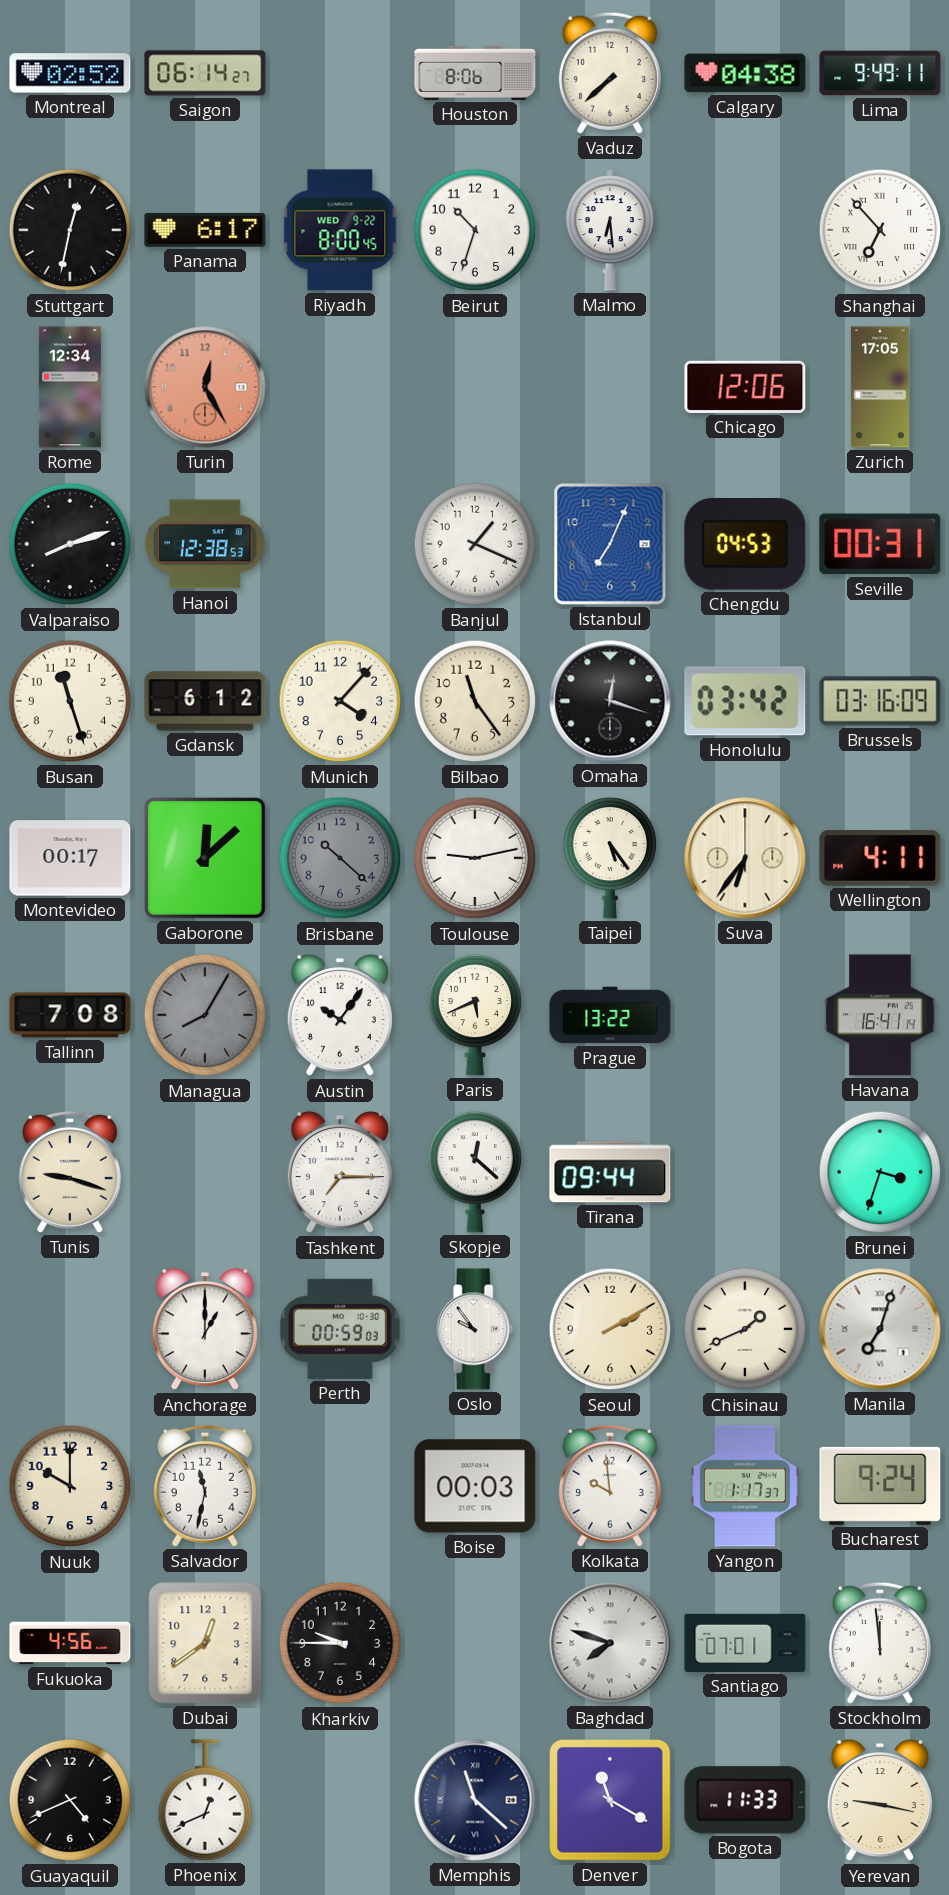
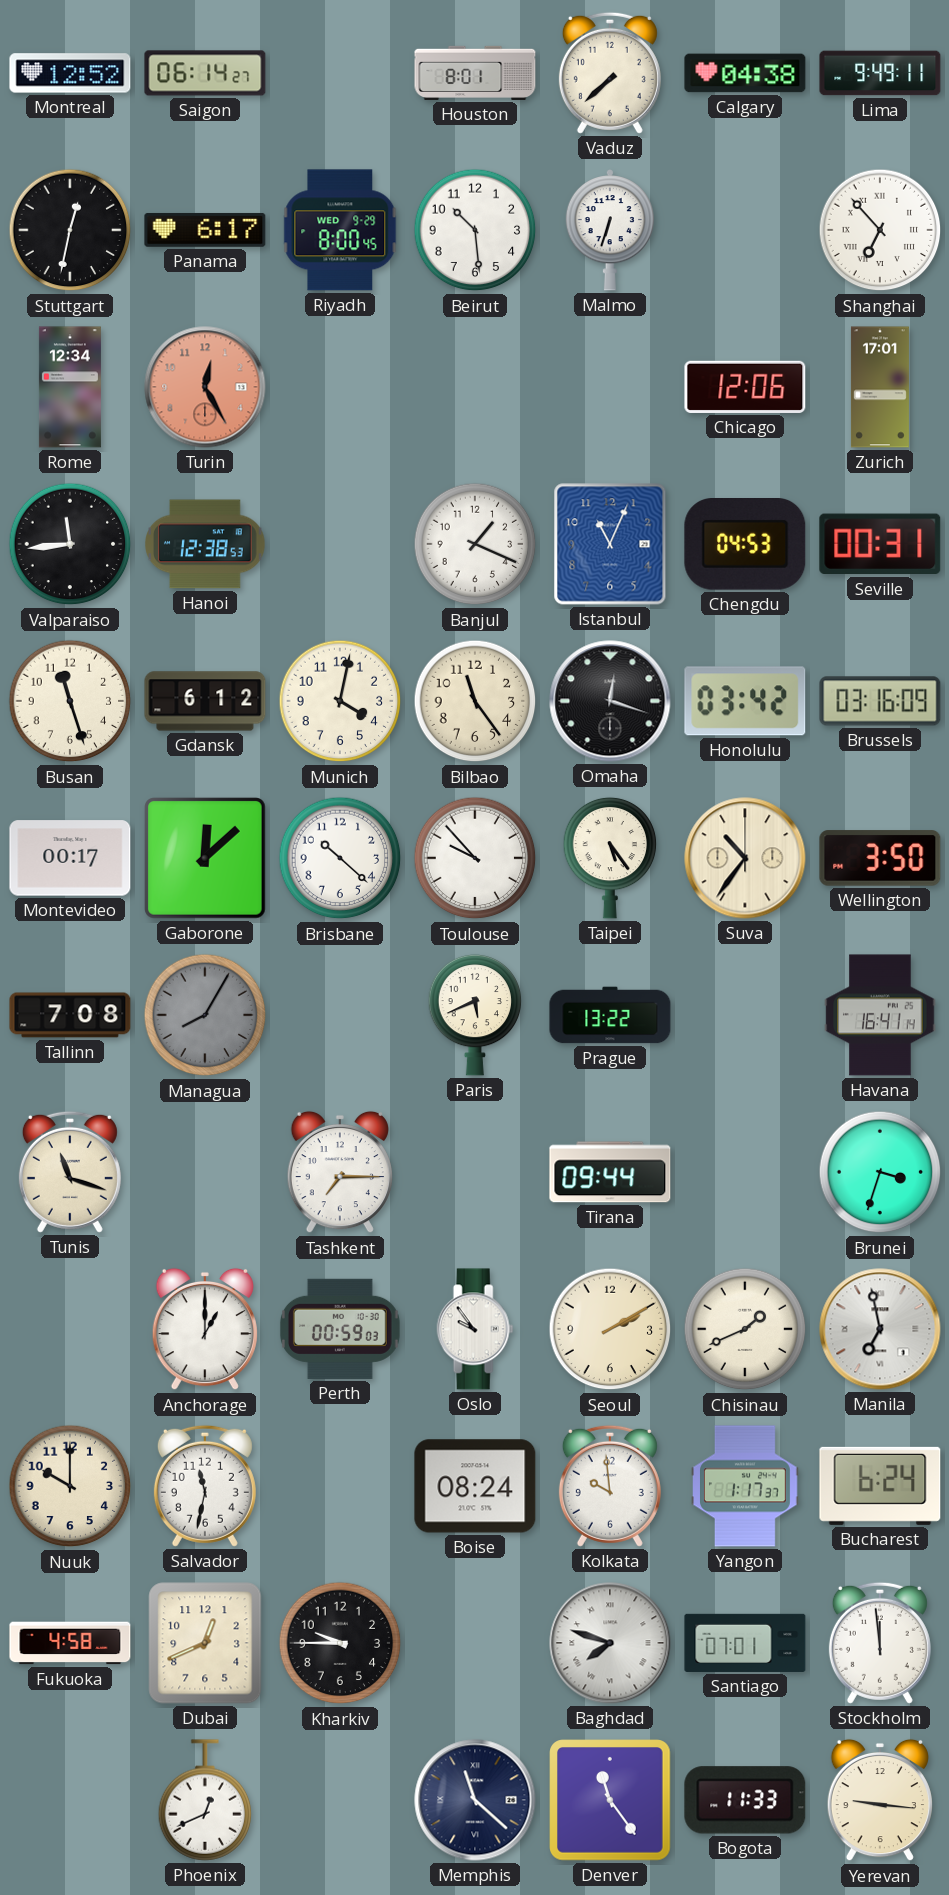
Montreal: 02:52 -> 12:52
Houston: 8:06 -> 8:01
Riyadh date: WED 9-22 -> WED 9-29
Beirut: 10:33 -> 10:29
Malmo: 6:29 -> 6:33
Zurich: 17:05 -> 17:01
Valparaiso: 8:12 -> 11:44
Istanbul: 7:04 -> 11:04
Munich: 4:07 -> 4:02
Brisbane dial: grey -> white
Toulouse: 9:13 -> 9:53
Suva: 6:36 -> 10:36
Wellington: 4:11 -> 3:50
Austin: 10:06 -> none
Tunis: 9:18 -> 11:18
Skopje: 12:22 -> none
Manila: 7:03 -> 6:58
Boise: 00:03 -> 08:24
Bucharest: 9:24 -> 6:24
Fukuoka: 4:56 -> 4:58
Dubai: 12:39 -> 12:41
Guayaquil: 4:41 -> none
Denver: 11:20 -> 11:24
Yerevan: 9:17 -> 9:16
